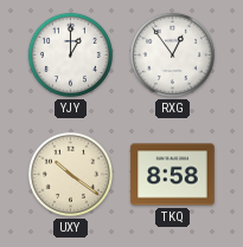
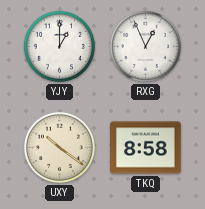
RXG: 12:54 -> 12:56
